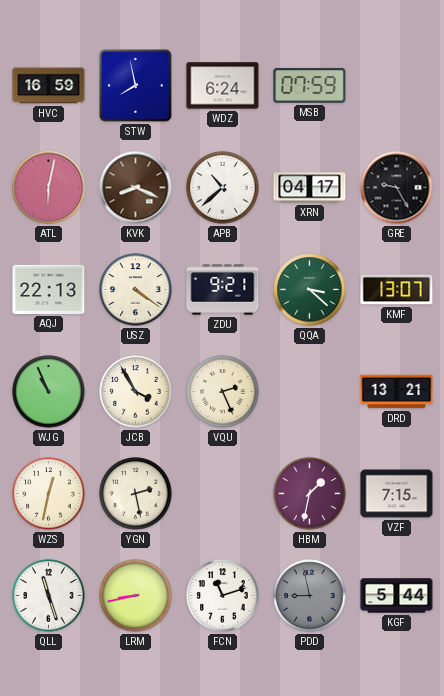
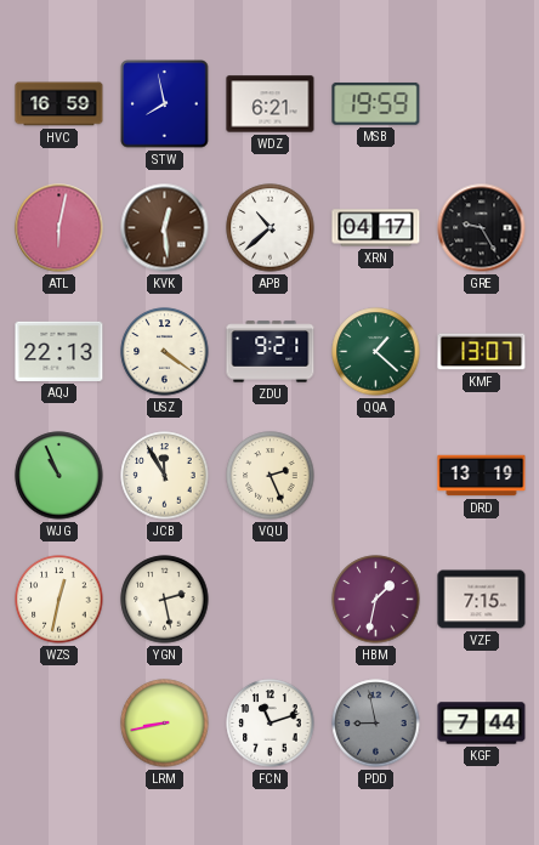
WDZ: 6:24 -> 6:21
MSB: 07:59 -> 19:59
KVK: 8:19 -> 12:29
QQA: 3:22 -> 1:22
JCB: 3:55 -> 11:55
DRD: 13:21 -> 13:19
QLL: 11:27 -> none
KGF: 5:44 -> 7:44
